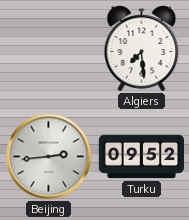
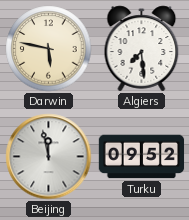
Darwin: none -> 5:47
Beijing: 2:44 -> 11:58
